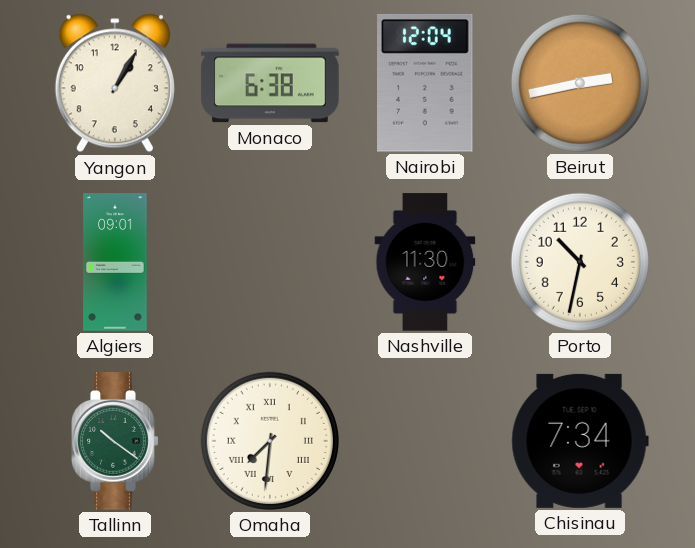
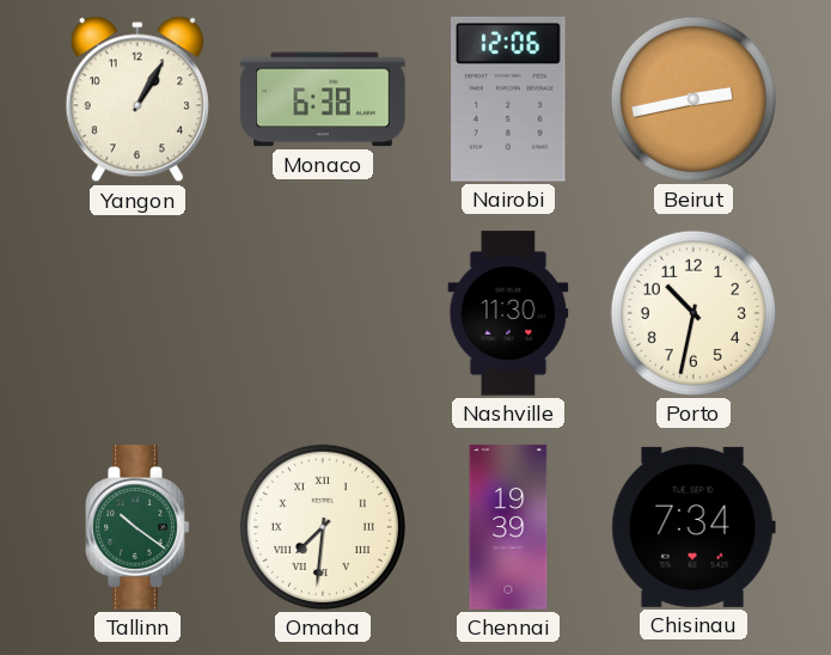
Nairobi: 12:04 -> 12:06
Algiers: 09:01 -> none
Chennai: none -> 19:39
